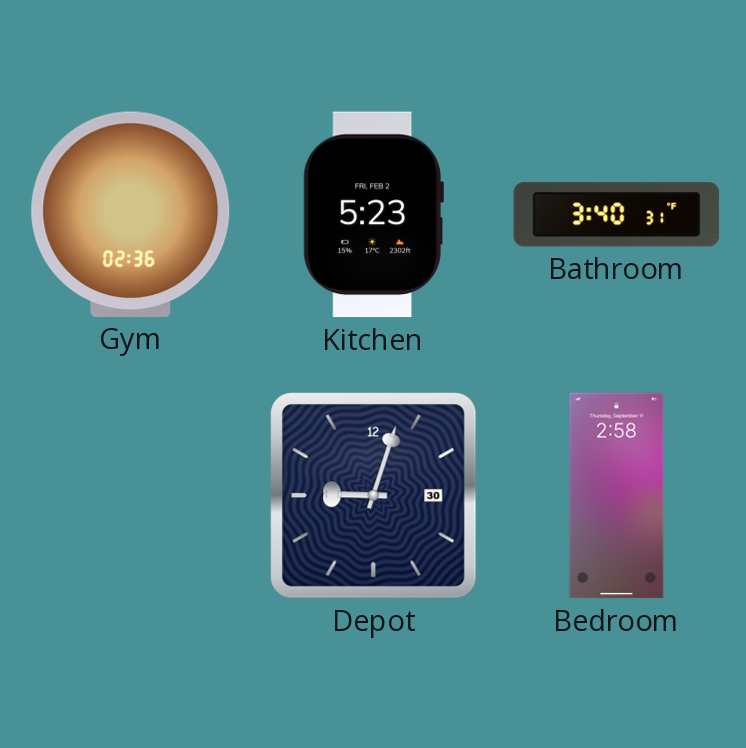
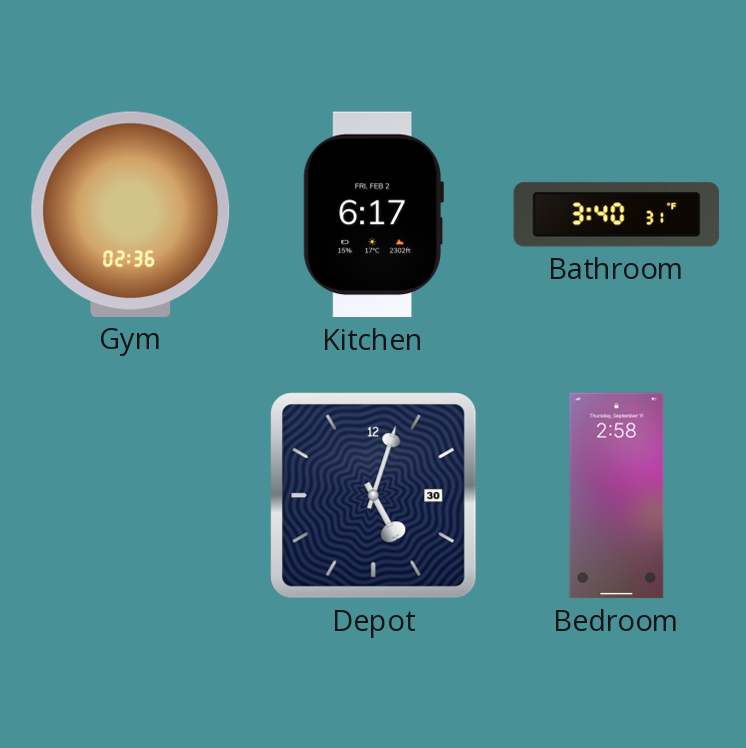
Kitchen: 5:23 -> 6:17
Depot: 9:03 -> 5:03
